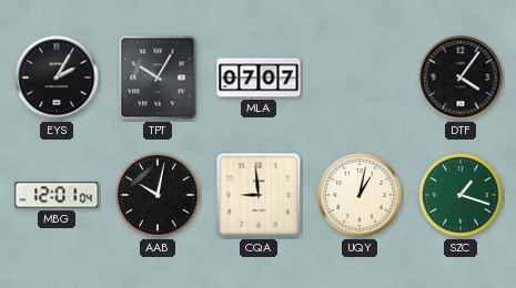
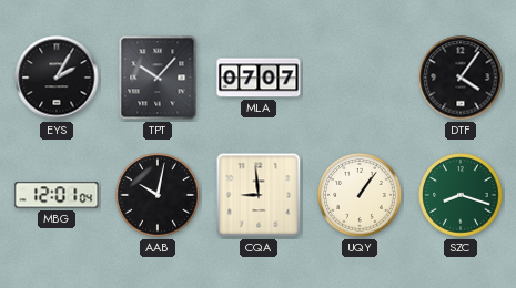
TPT: 10:05 -> 10:07
UQY: 1:02 -> 1:06
SZC: 1:18 -> 8:18
